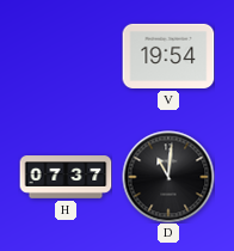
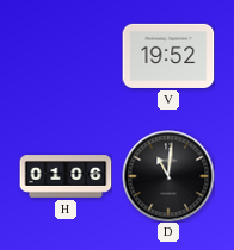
V: 19:54 -> 19:52
H: 07:37 -> 01:06
